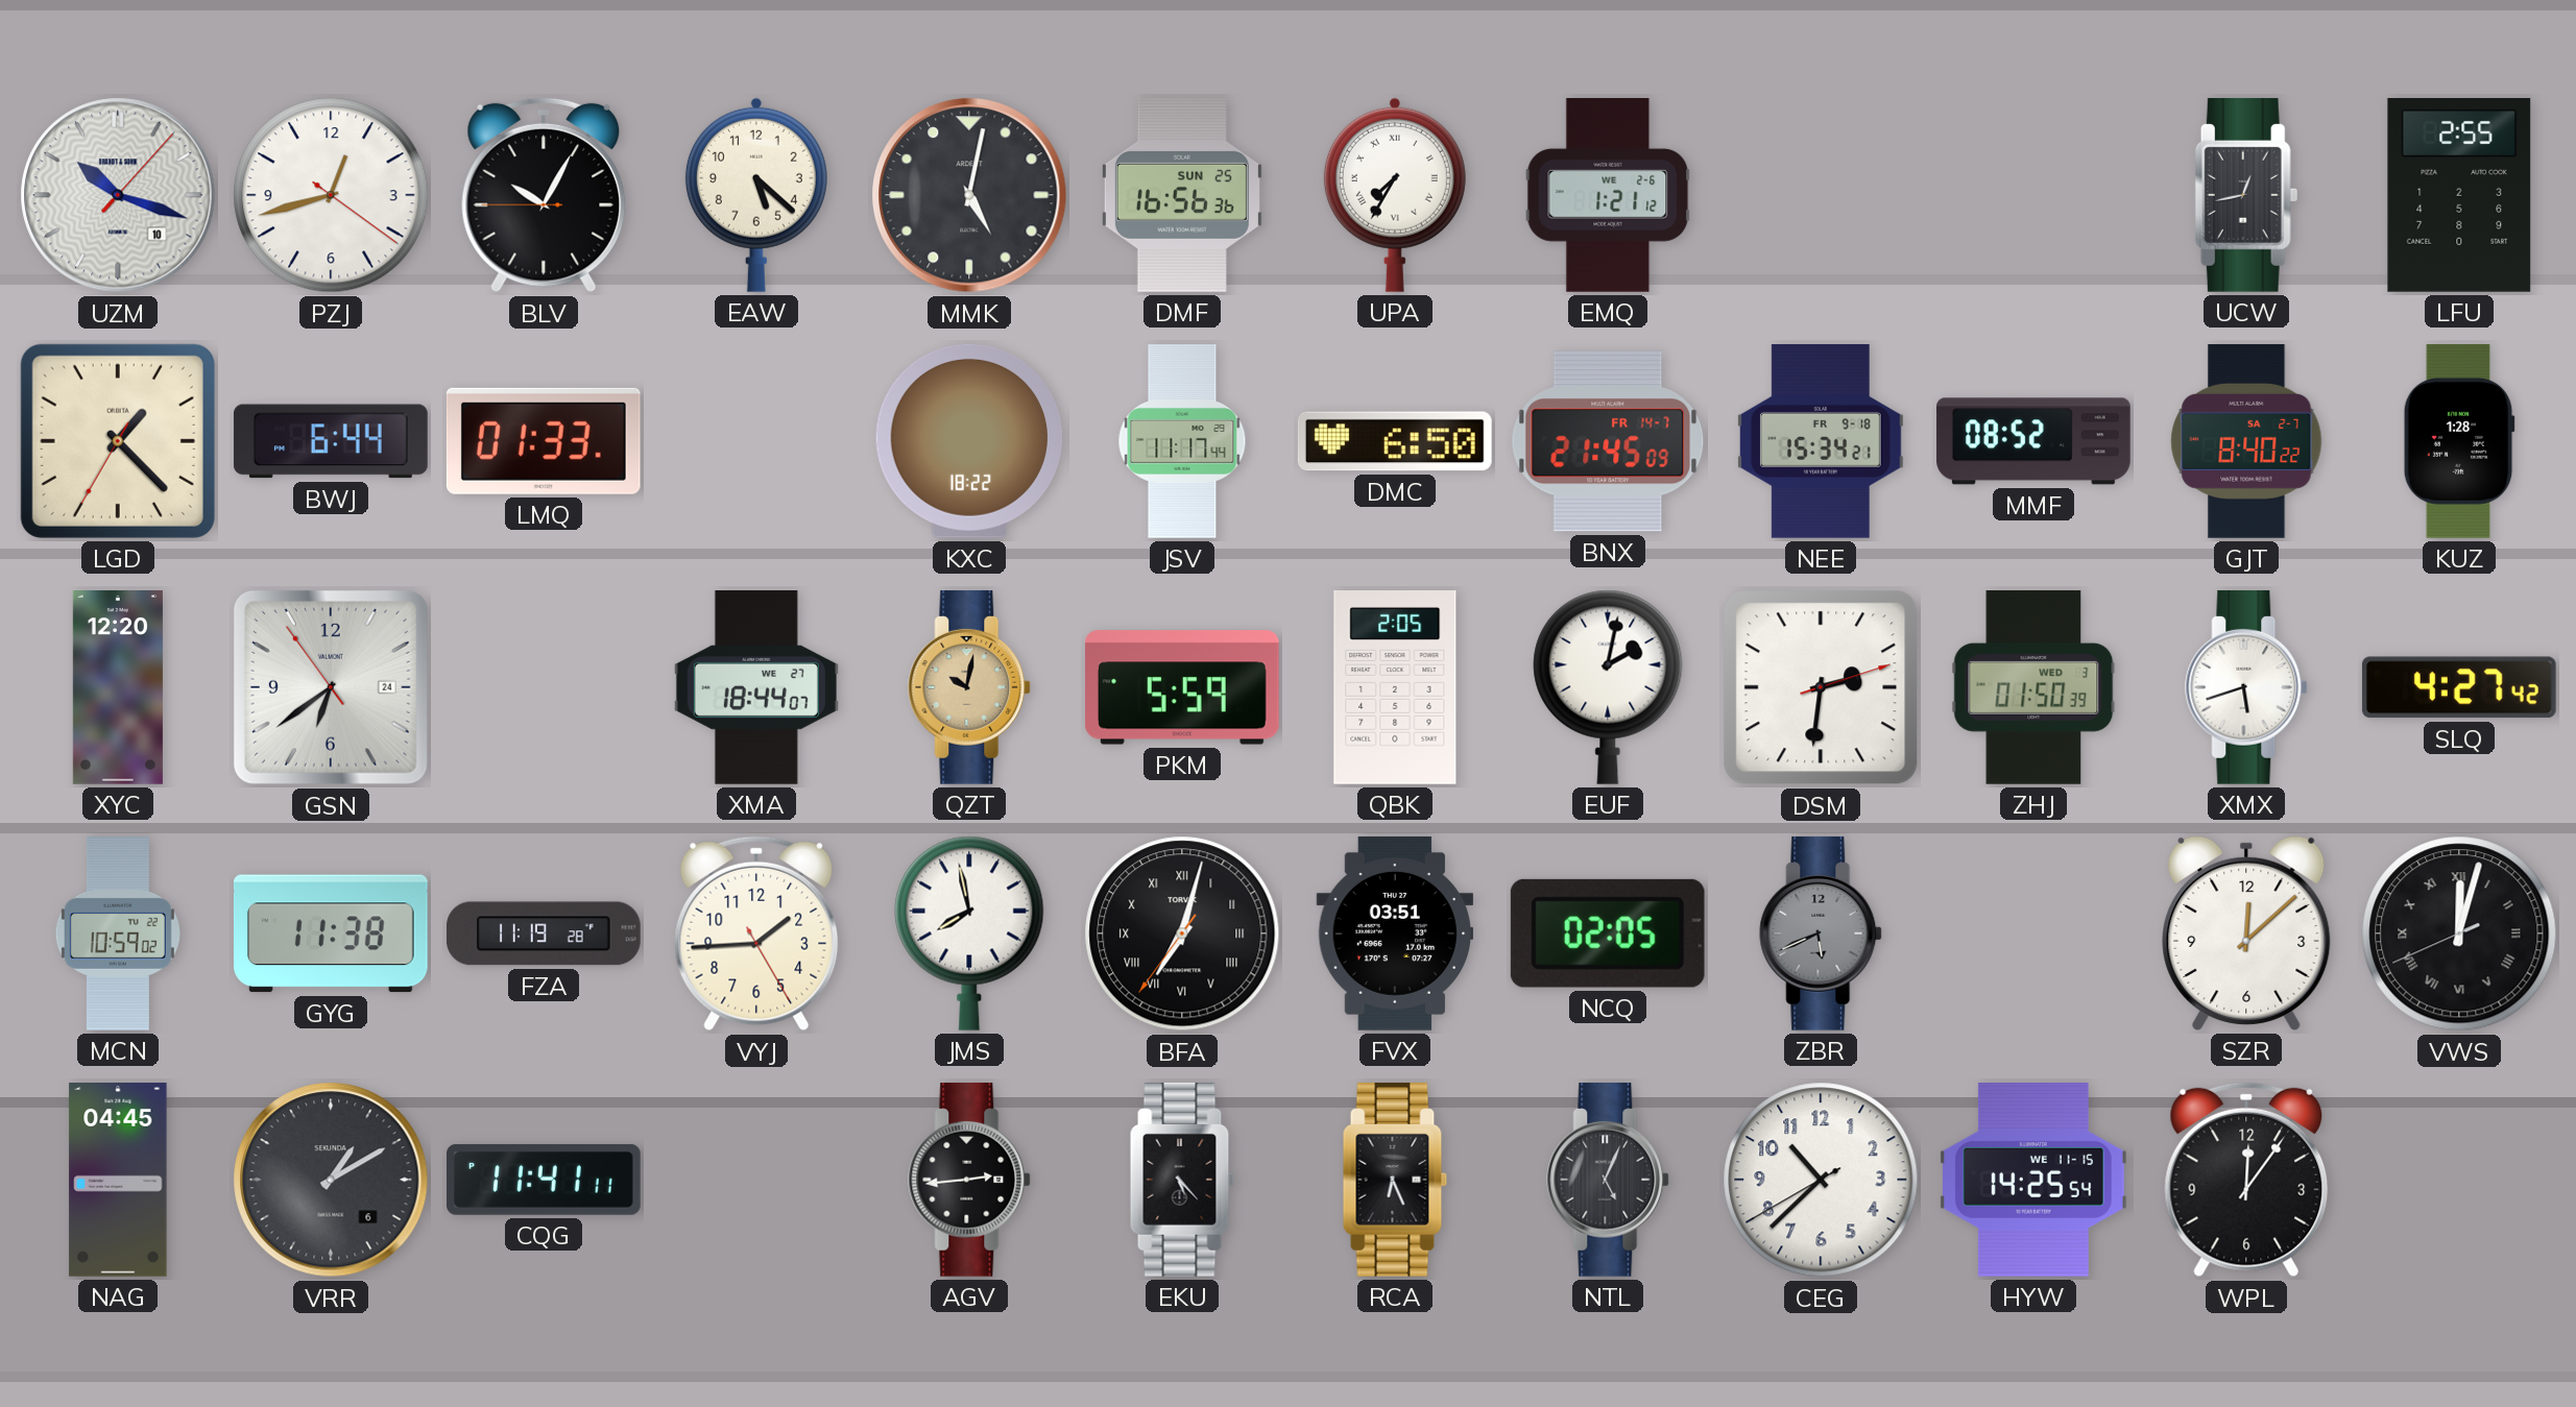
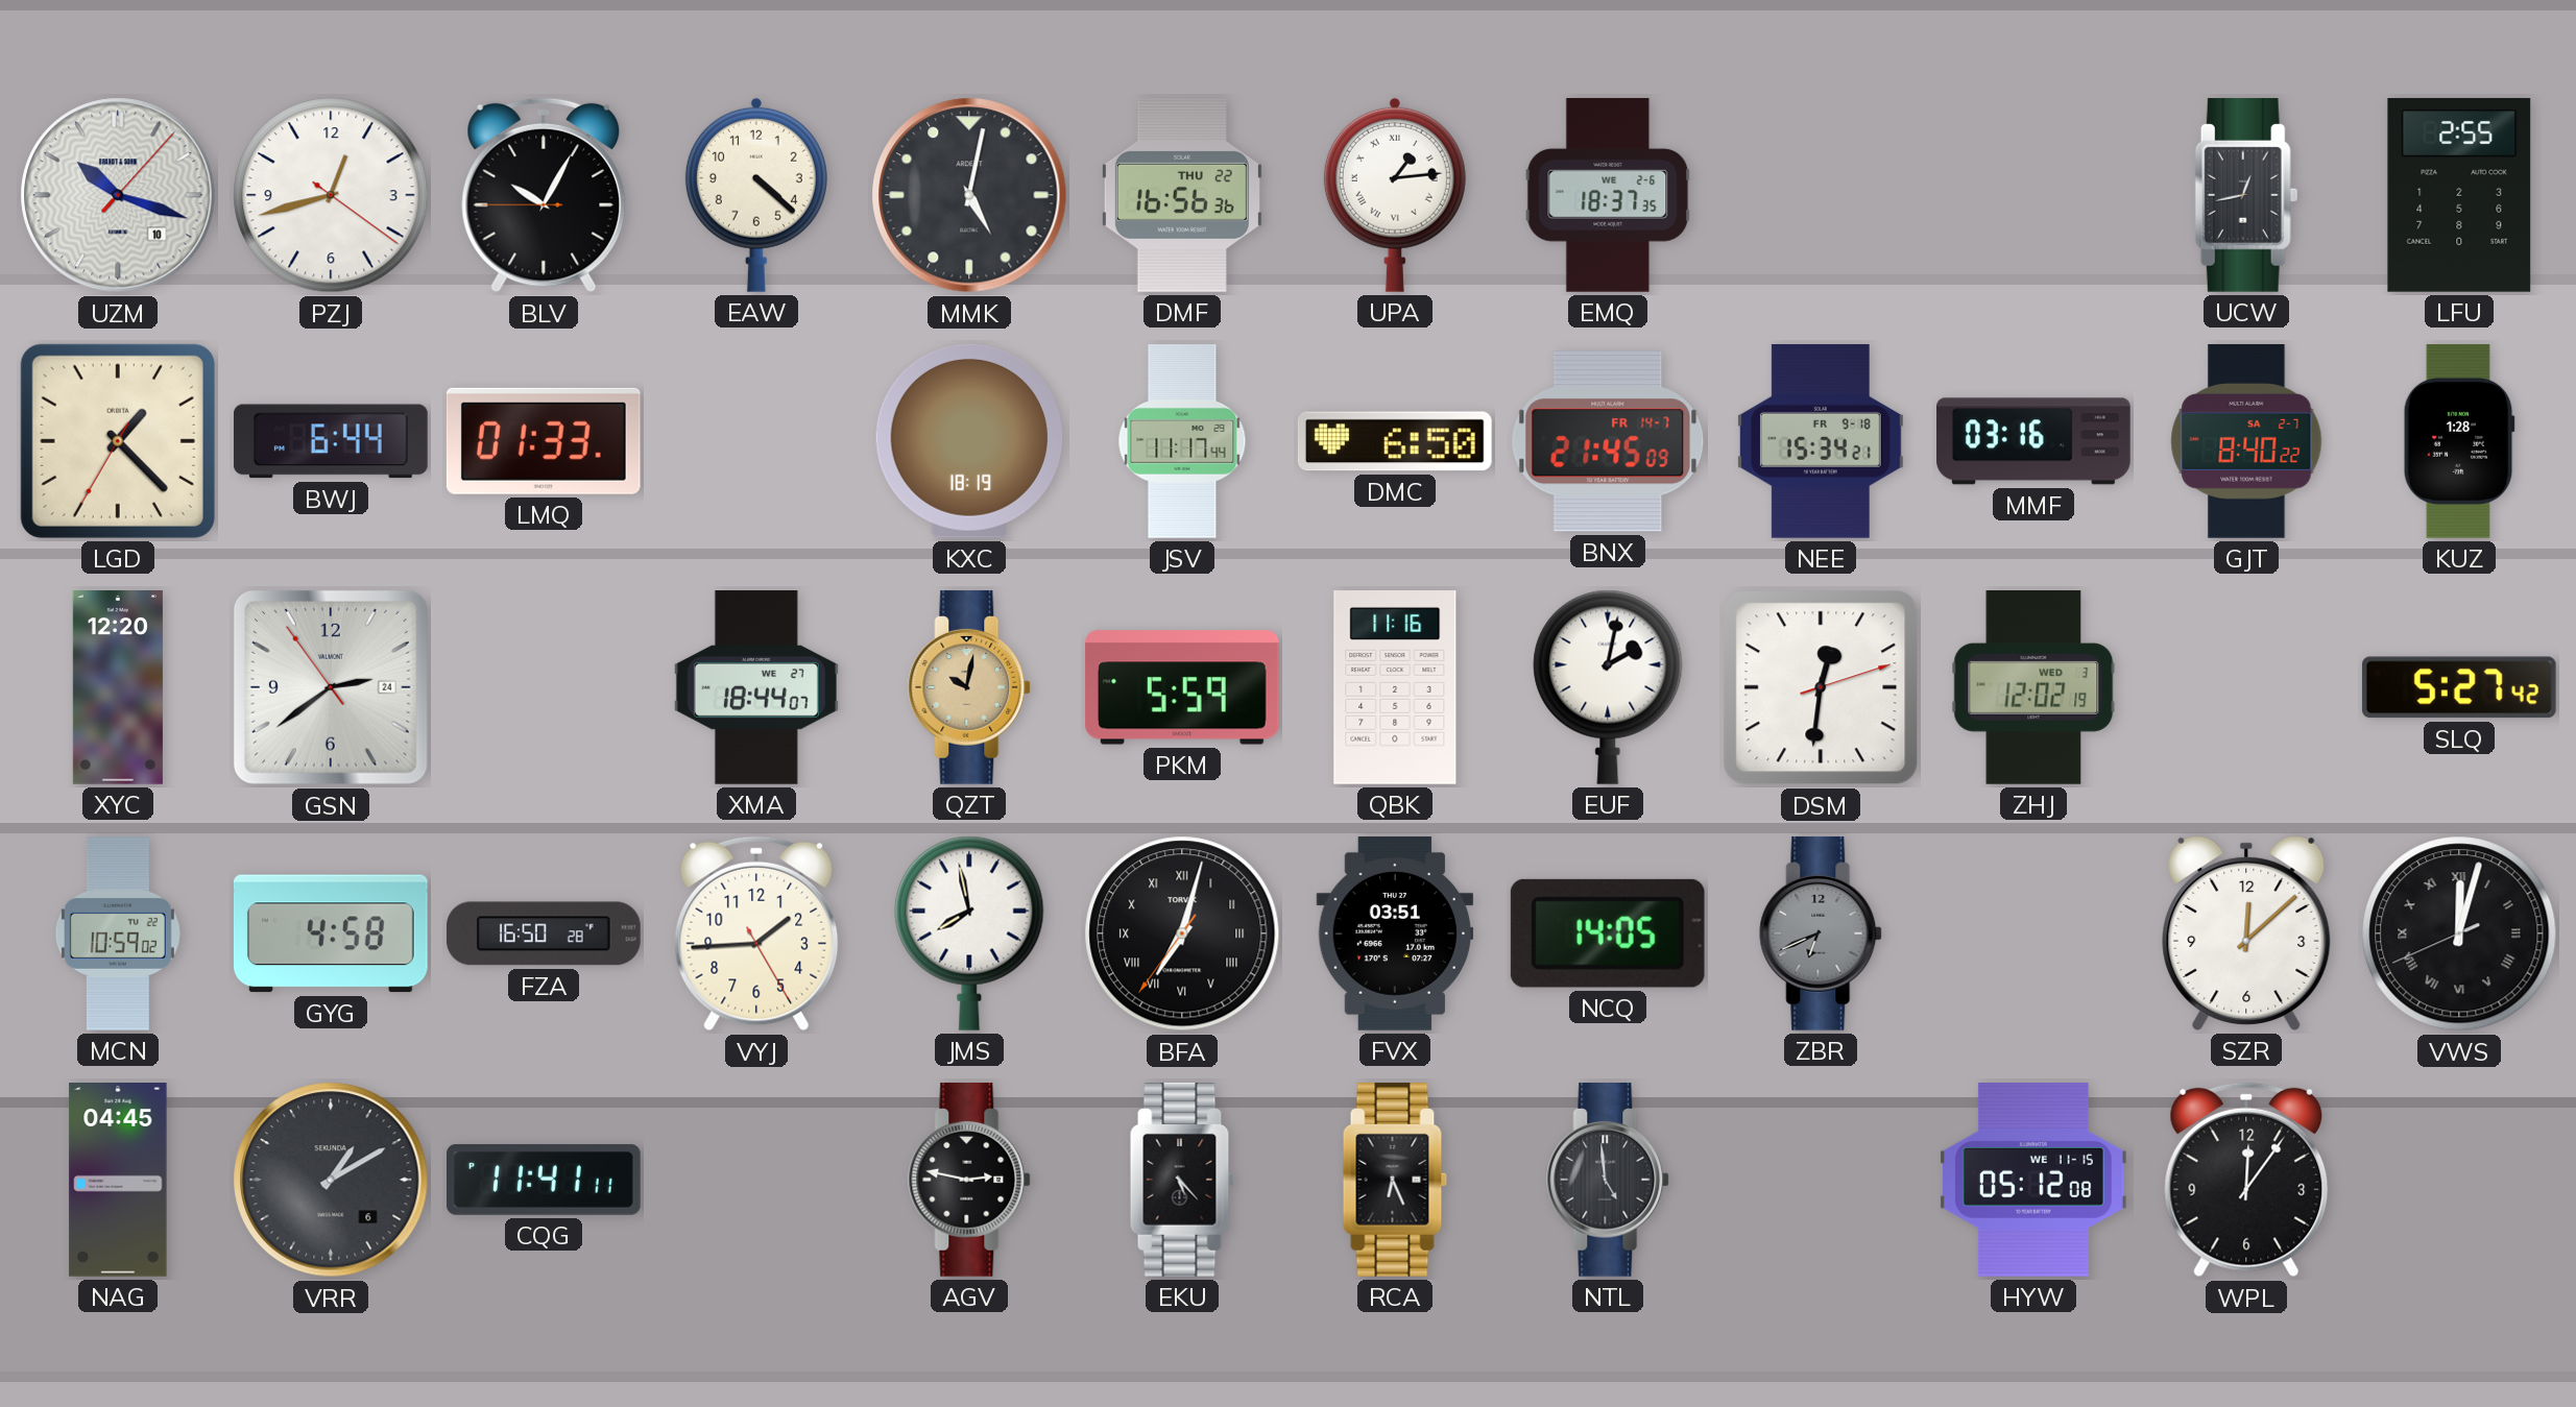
EAW: 5:22 -> 4:22
DMF date: SUN 25 -> THU 22
UPA: 7:35 -> 1:14
EMQ: 1:21 -> 18:37
KXC: 18:22 -> 18:19
MMF: 08:52 -> 03:16
GSN: 6:38 -> 2:38
QBK: 2:05 -> 11:16
DSM: 2:31 -> 12:31
ZHJ: 01:50 -> 12:02
XMX: 5:42 -> none
SLQ: 4:27 -> 5:27
GYG: 11:38 -> 4:58
FZA: 11:19 -> 16:50
NCQ: 02:05 -> 14:05
ZBR: 5:41 -> 6:41
AGV: 2:44 -> 2:47
NTL: 5:04 -> 4:59
CEG: 10:37 -> none
HYW: 14:25 -> 05:12
